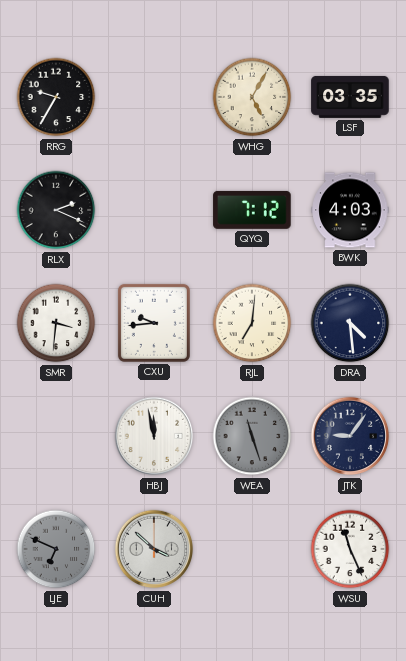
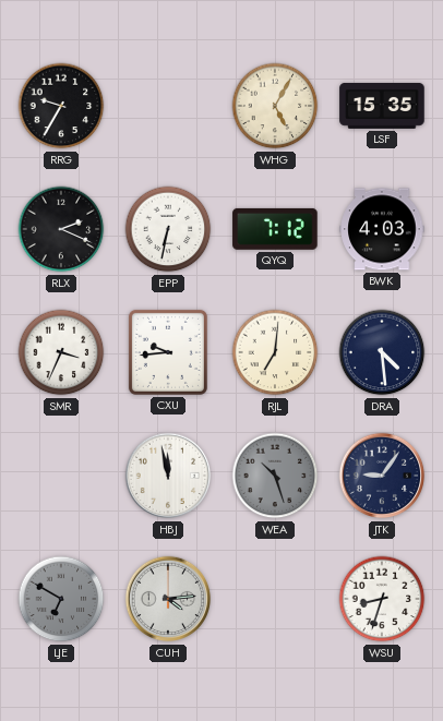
LSF: 03:35 -> 15:35
EPP: none -> 6:32
SMR: 3:31 -> 3:34
WEA: 11:27 -> 10:27
LJE: 6:49 -> 6:50
CUH: 3:52 -> 4:14
WSU: 11:26 -> 8:33
